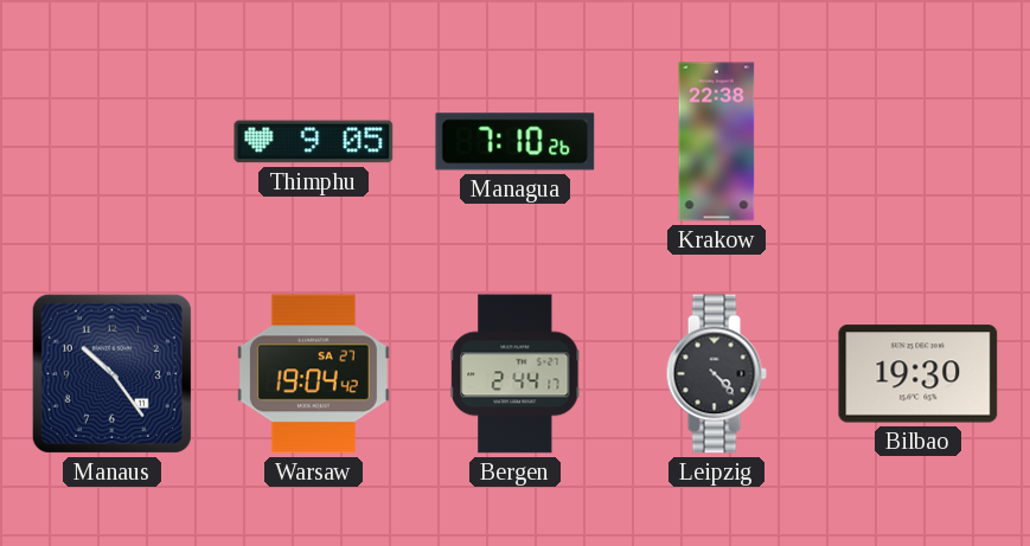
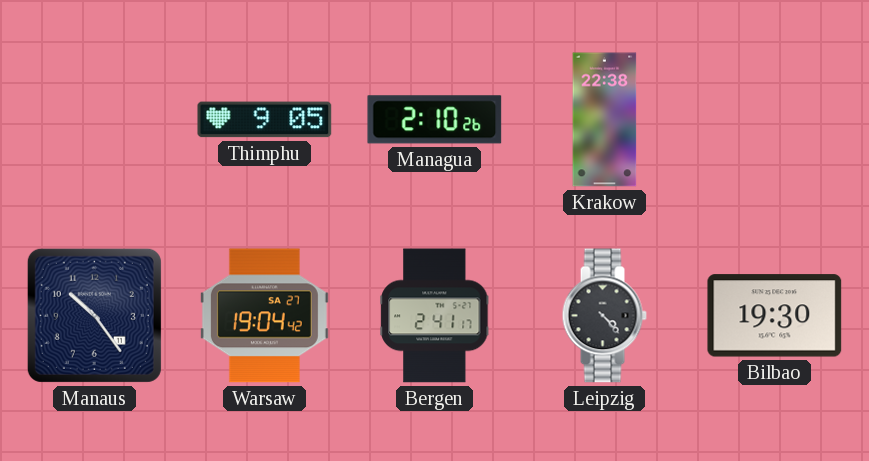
Managua: 7:10 -> 2:10
Bergen: 2:44 -> 2:41
